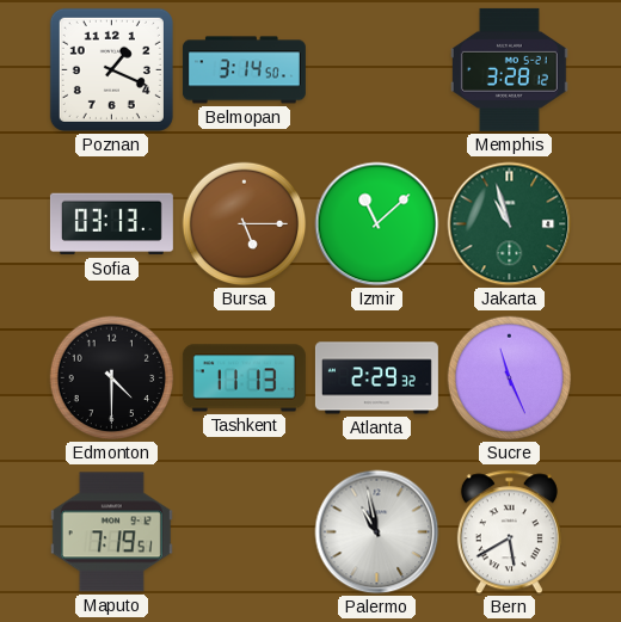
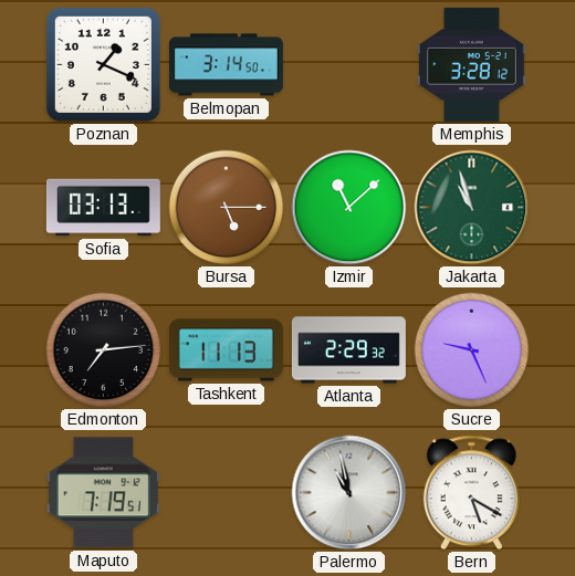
Edmonton: 4:30 -> 7:14
Sucre: 11:26 -> 9:26
Bern: 5:40 -> 5:20
